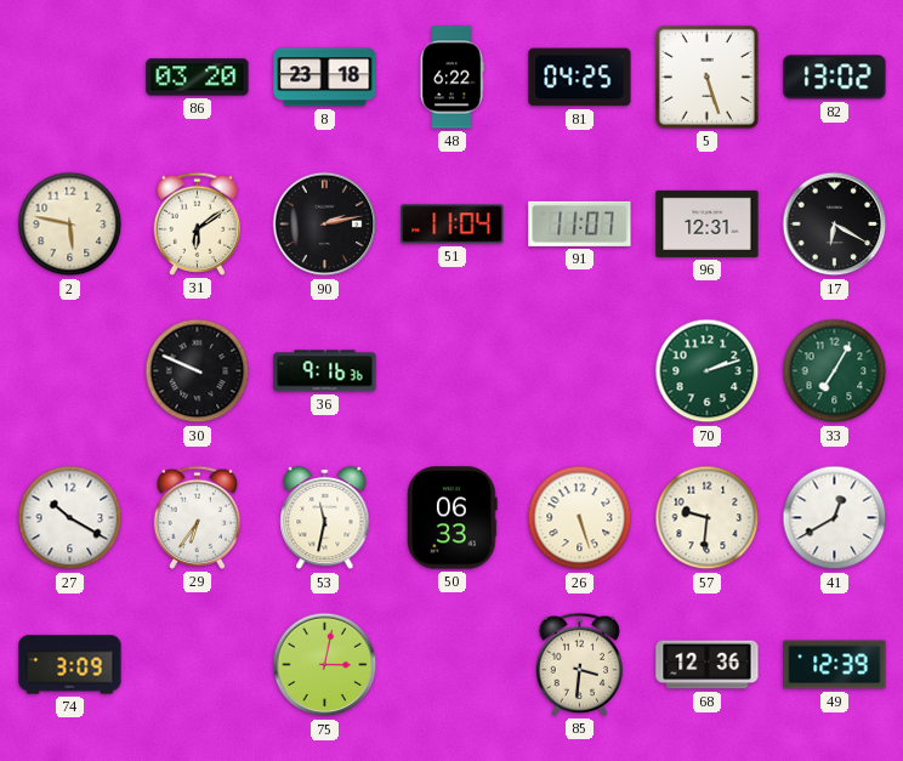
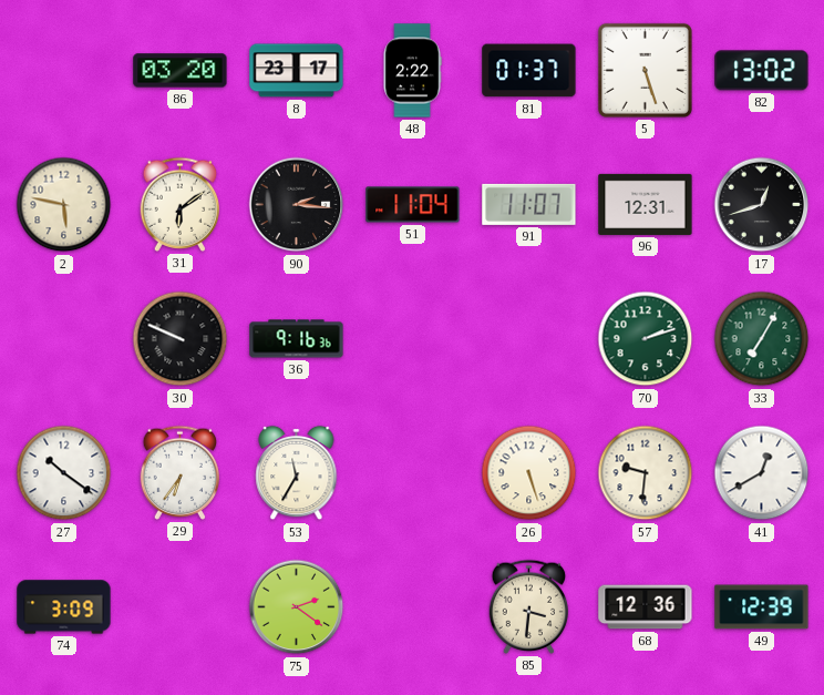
8: 23:18 -> 23:17
48: 6:22 -> 2:22
81: 04:25 -> 01:37
90: 2:13 -> 2:16
17: 6:20 -> 12:42
27: 10:20 -> 10:21
53: 11:32 -> 11:35
50: 06:33 -> none
75: 3:02 -> 2:21
